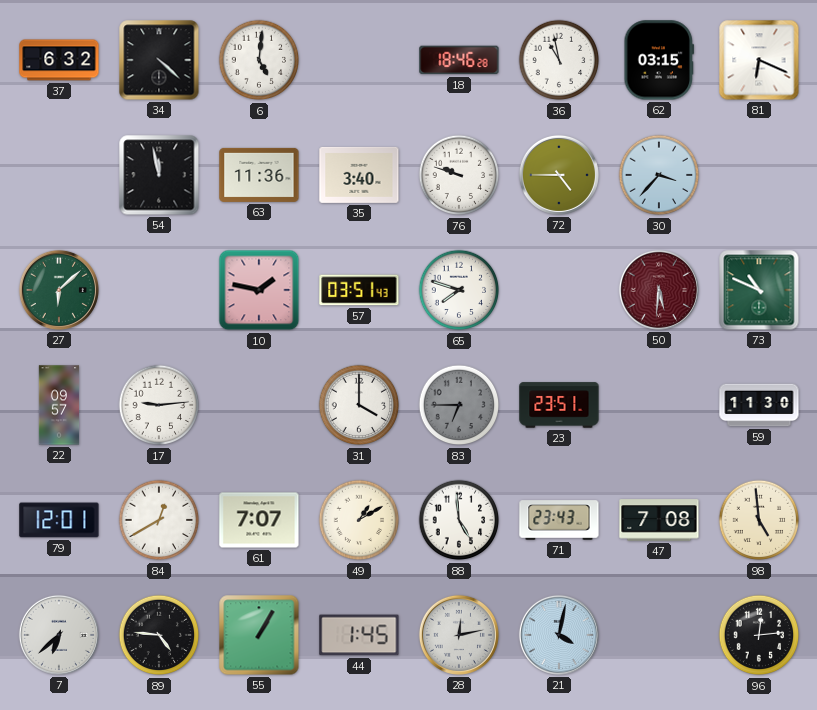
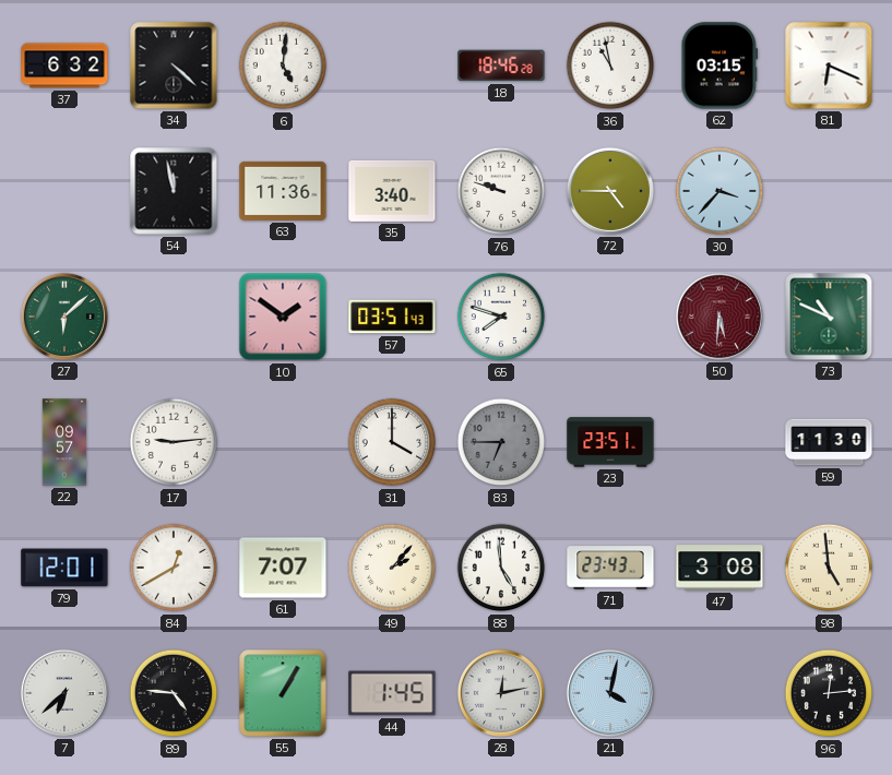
10: 1:47 -> 1:51
49: 1:10 -> 2:07
47: 7:08 -> 3:08
